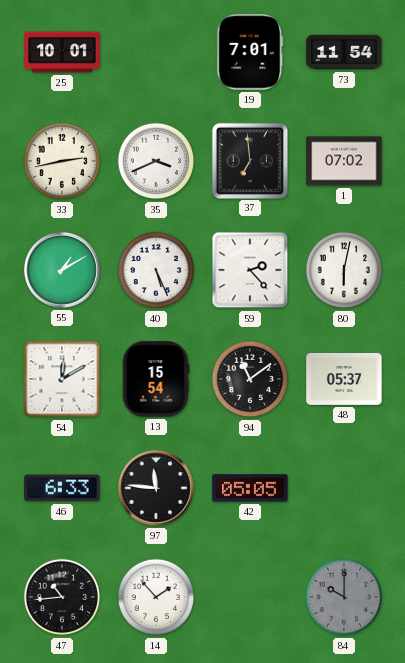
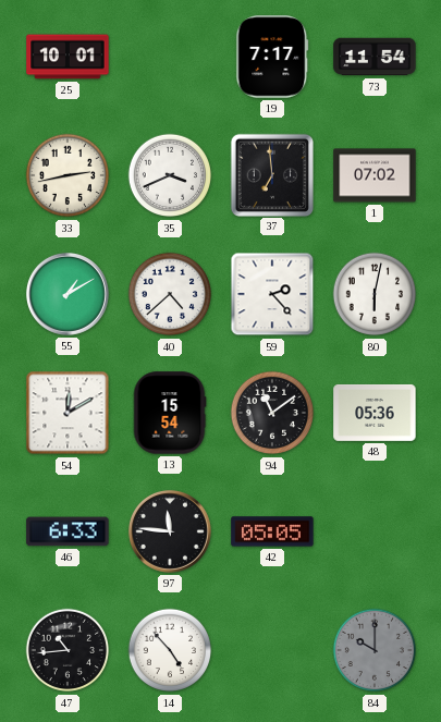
19: 7:01 -> 7:17
40: 5:26 -> 4:38
48: 05:37 -> 05:36
14: 1:53 -> 4:53
